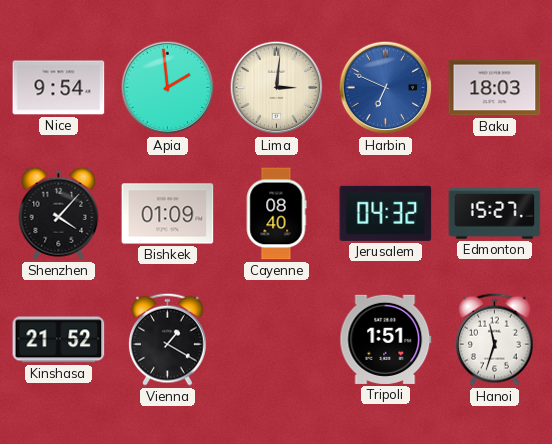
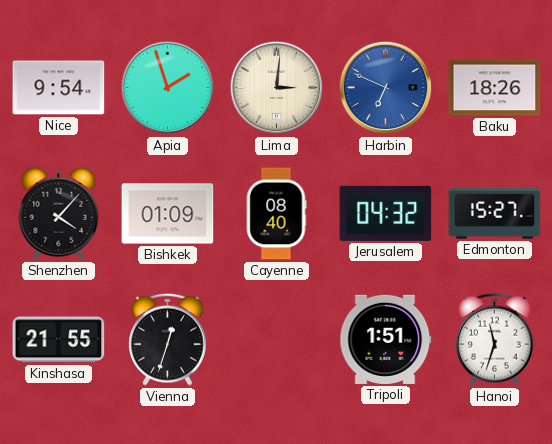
Apia: 1:59 -> 1:57
Baku: 18:03 -> 18:26
Kinshasa: 21:52 -> 21:55
Vienna: 1:20 -> 12:33
